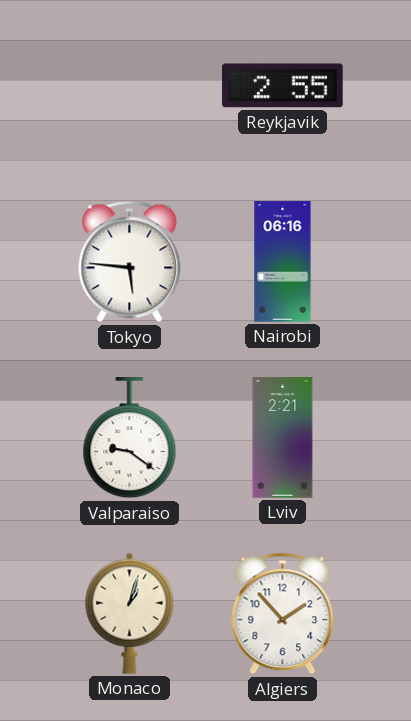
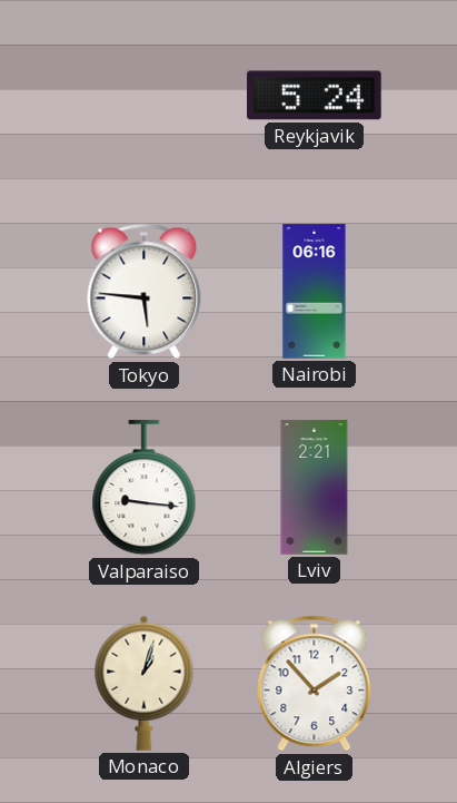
Reykjavik: 2:55 -> 5:24
Valparaiso: 9:21 -> 9:16
